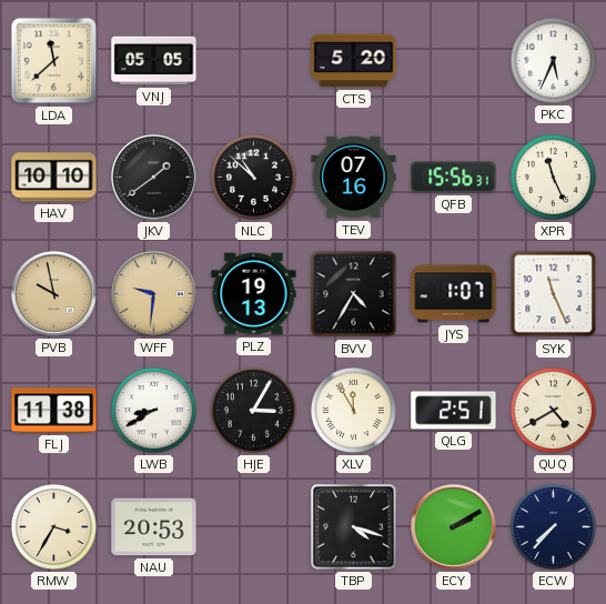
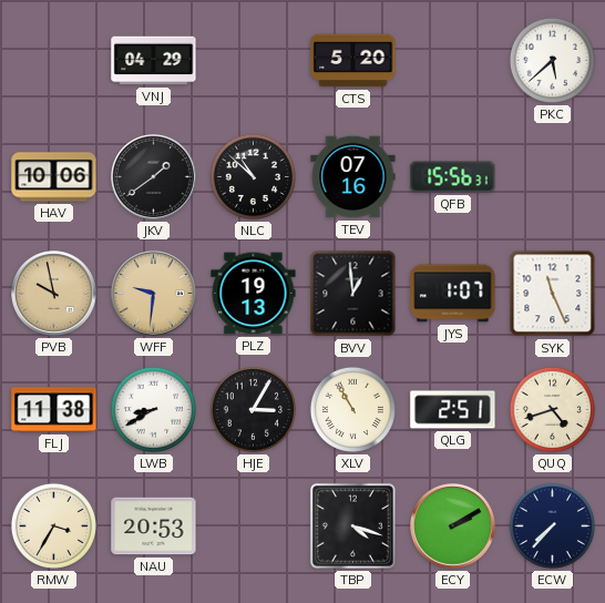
LDA: 11:38 -> none
VNJ: 05:05 -> 04:29
PKC: 5:34 -> 5:38
HAV: 10:10 -> 10:06
XPR: 11:26 -> none
BVV: 4:35 -> 12:59
XLV: 11:55 -> 10:55
QUQ: 4:40 -> 4:42
